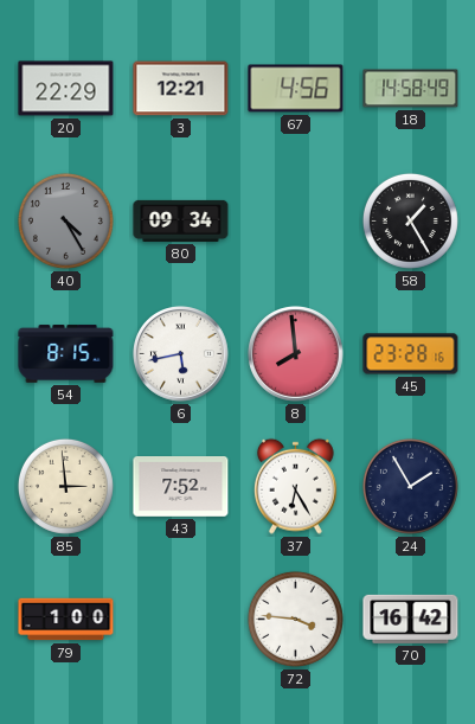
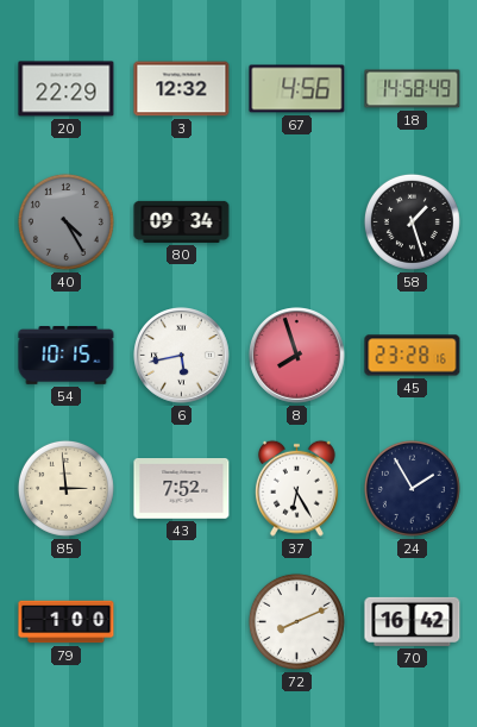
3: 12:21 -> 12:32
58: 1:25 -> 1:27
54: 8:15 -> 10:15
8: 7:59 -> 7:57
72: 3:46 -> 8:11
